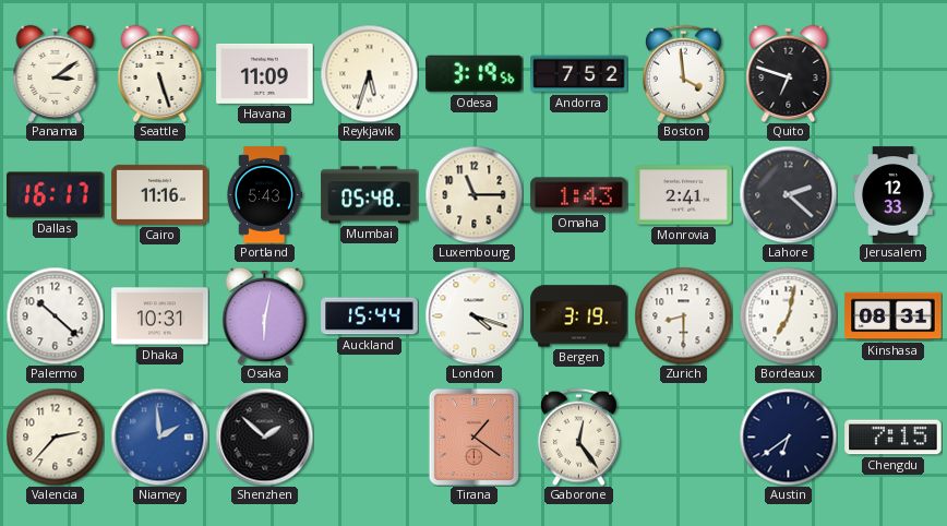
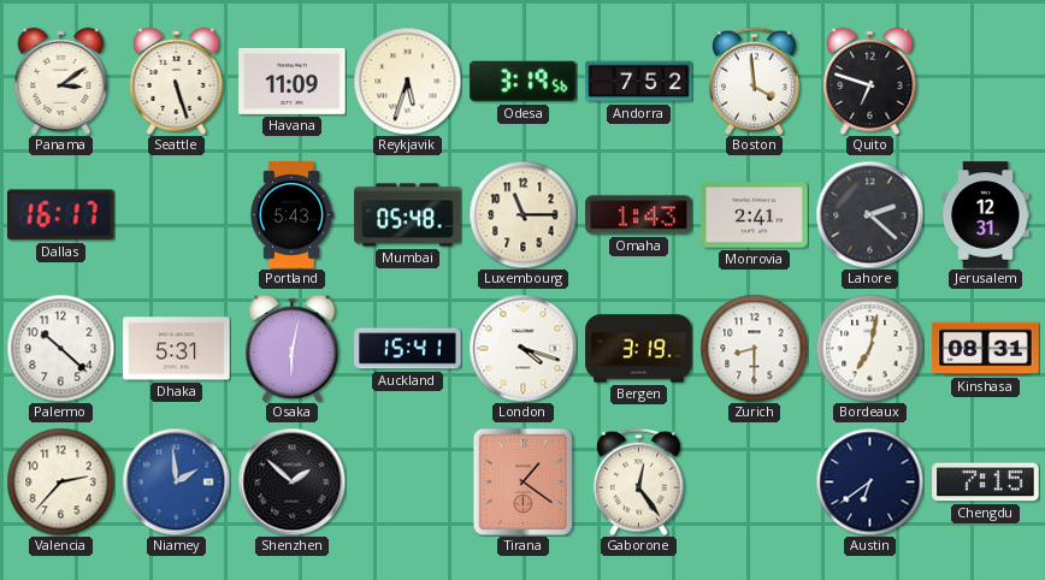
Cairo: 11:16 -> none
Jerusalem: 12:33 -> 12:31
Dhaka: 10:31 -> 5:31
Auckland: 15:44 -> 15:41
